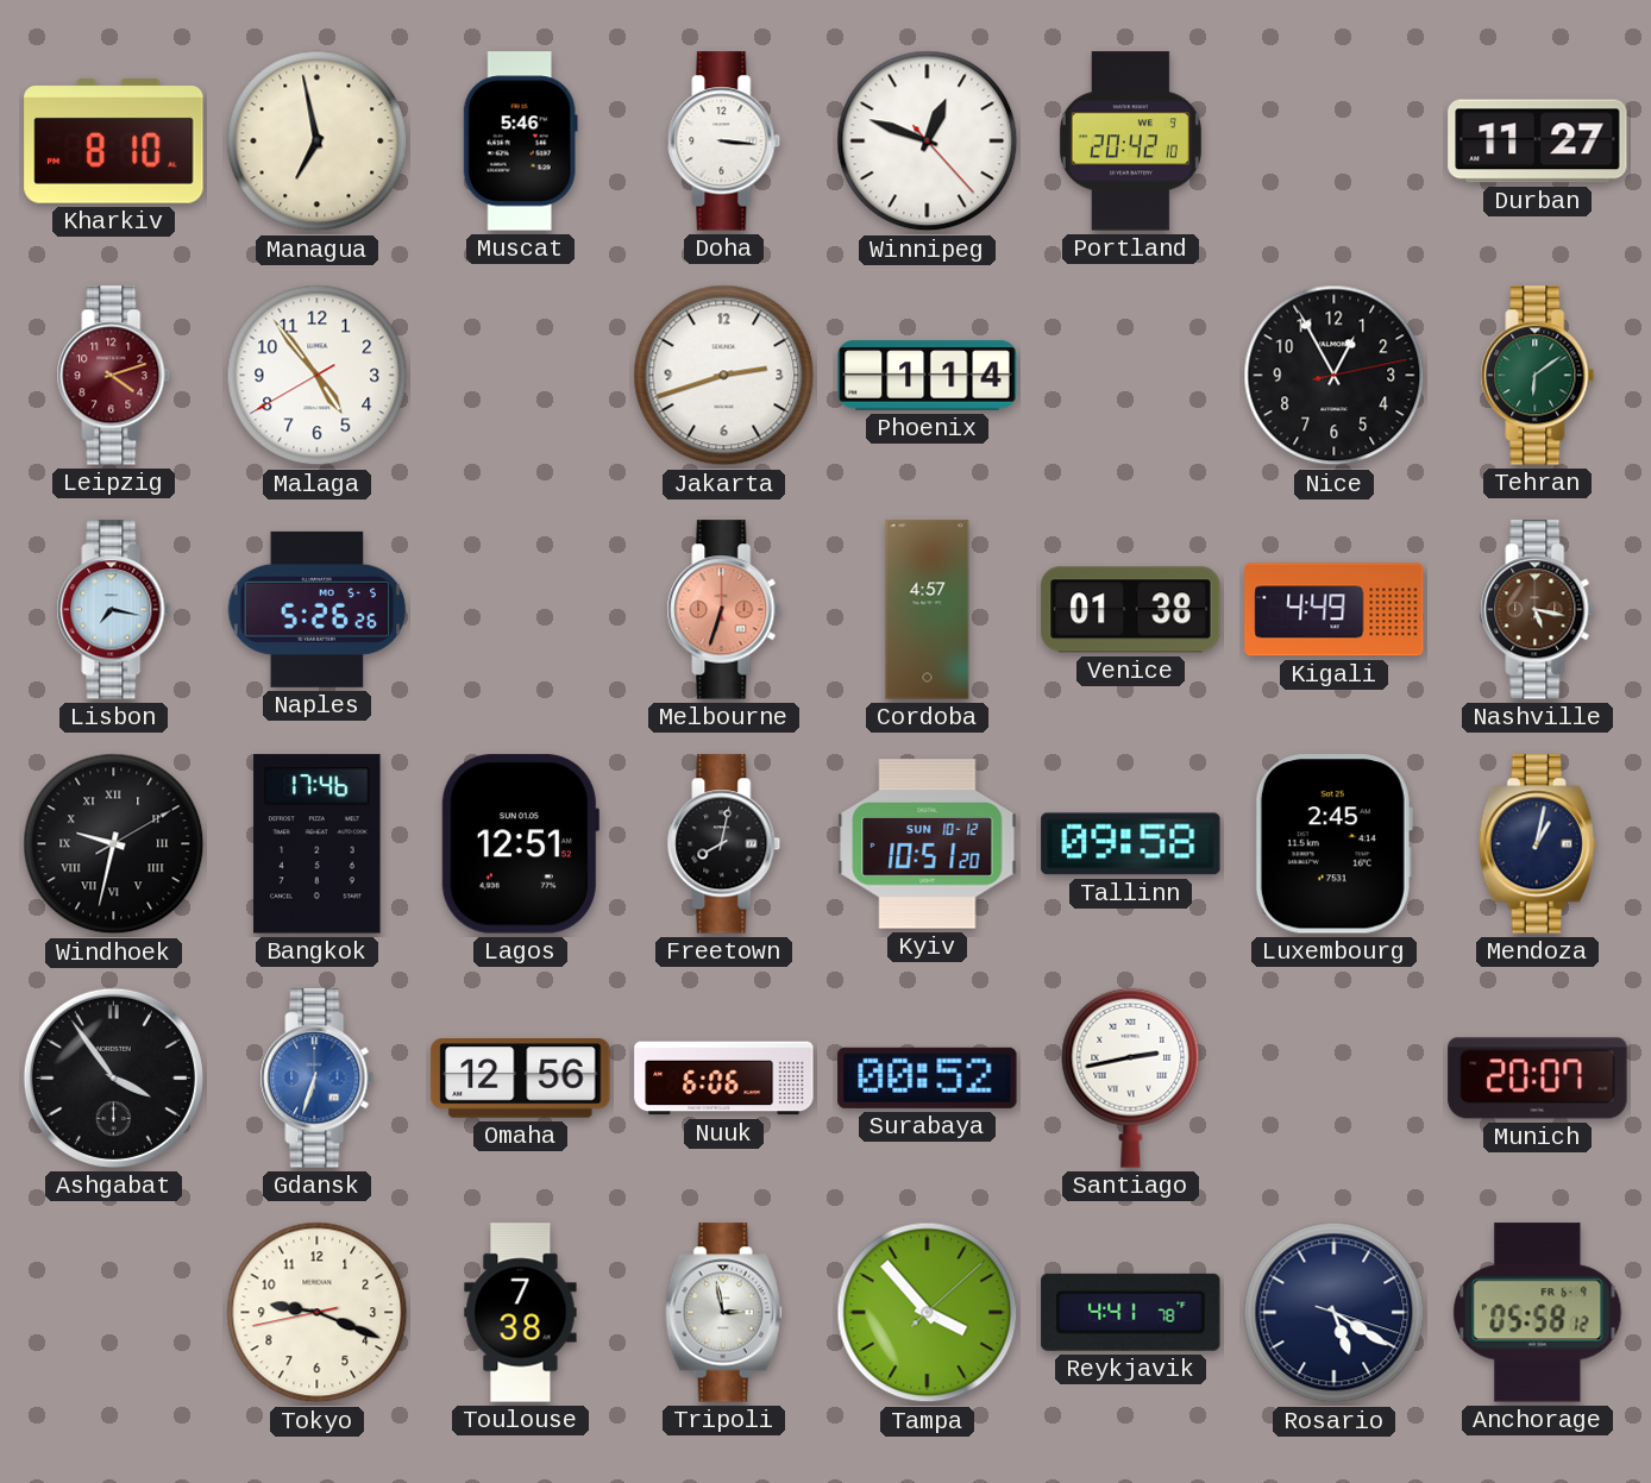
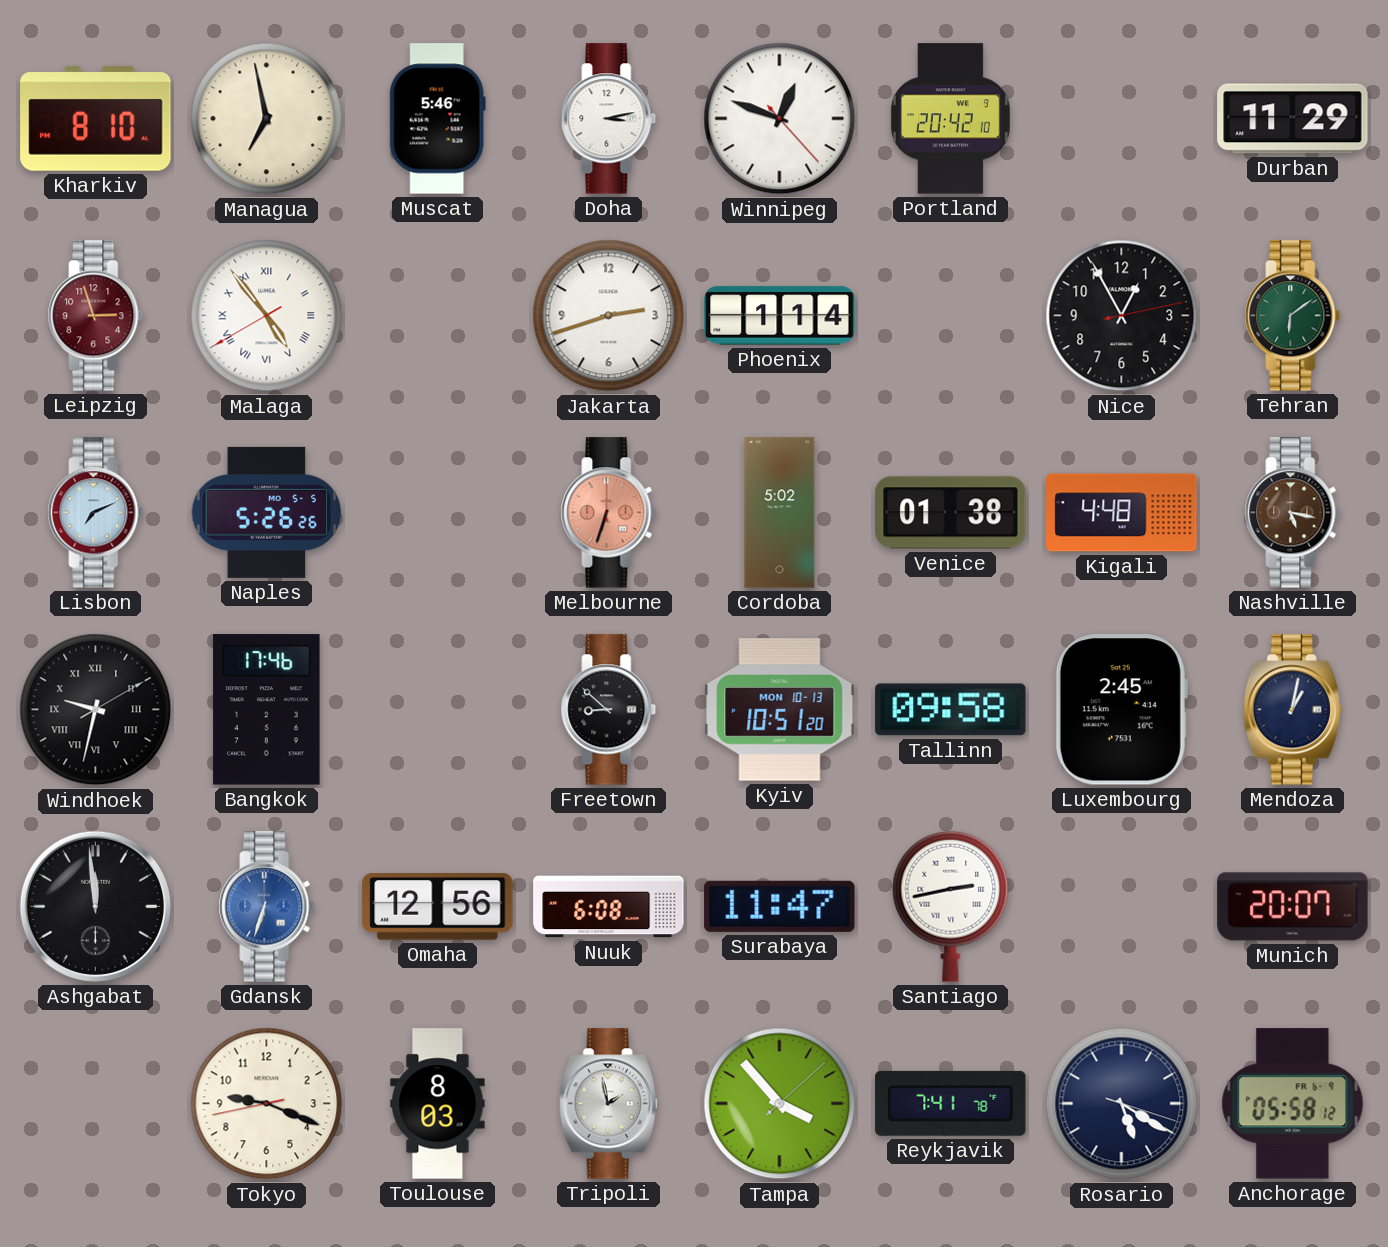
Doha: 3:16 -> 3:13
Durban: 11:27 -> 11:29
Leipzig: 4:12 -> 2:57
Malaga numerals: Arabic -> Roman
Lisbon: 7:17 -> 7:11
Cordoba: 4:57 -> 5:02
Kigali: 4:49 -> 4:48
Lagos: 12:51 -> none
Freetown: 8:02 -> 8:52
Kyiv date: SUN 10-12 -> MON 10-13
Ashgabat: 3:54 -> 11:59
Nuuk: 6:06 -> 6:08
Surabaya: 00:52 -> 11:47
Toulouse: 7:38 -> 8:03
Tripoli: 2:58 -> 1:58
Reykjavik: 4:41 -> 7:41
